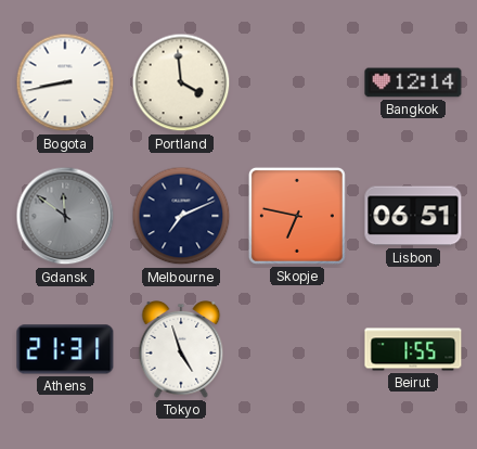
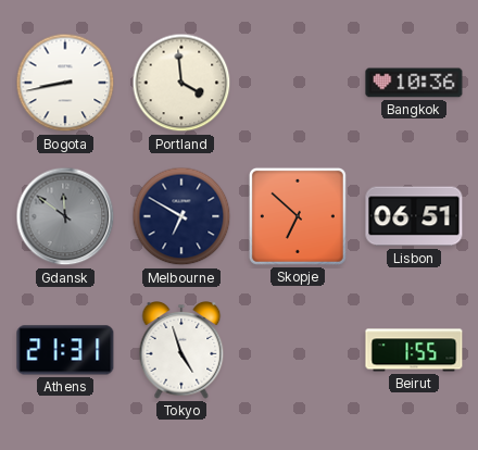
Bangkok: 12:14 -> 10:36
Melbourne: 7:11 -> 6:50
Skopje: 6:47 -> 6:52
